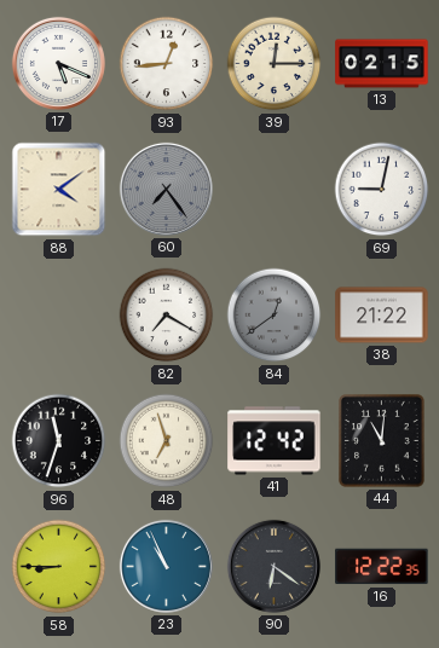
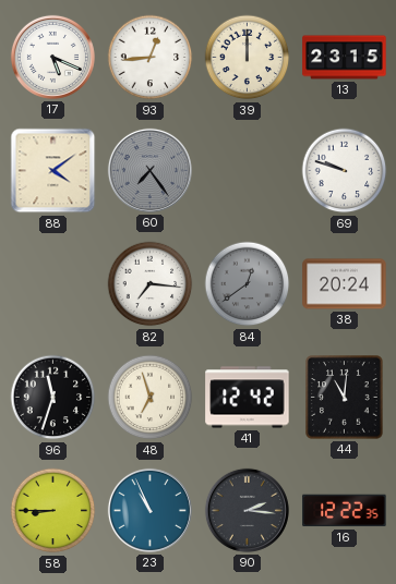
39: 12:15 -> 12:00
13: 02:15 -> 23:15
69: 9:02 -> 9:48
82: 7:20 -> 7:16
38: 21:22 -> 20:24
90: 6:21 -> 2:16
